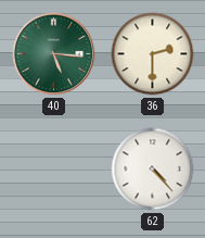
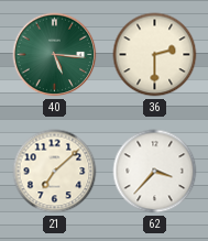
21: none -> 7:08
62: 4:23 -> 3:37
